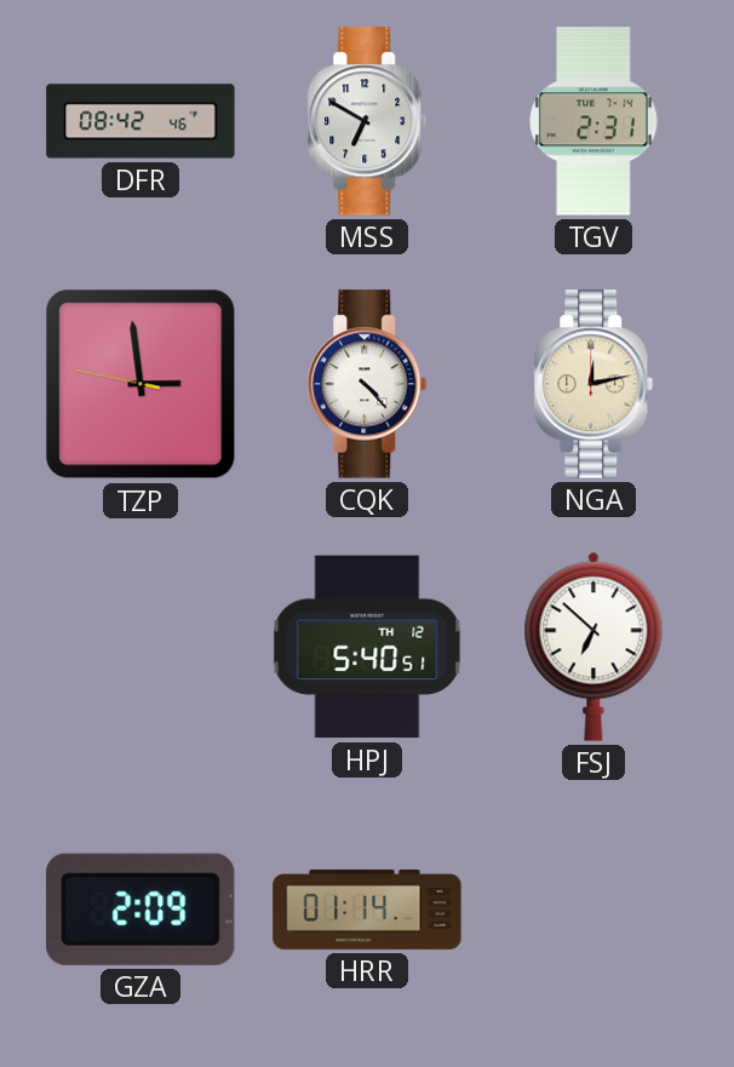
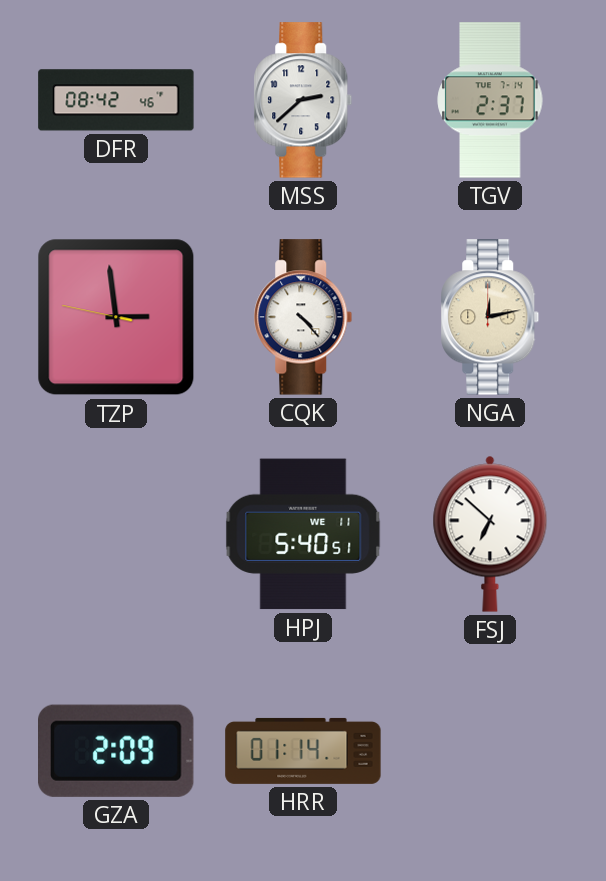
MSS: 6:50 -> 2:38
TGV: 2:31 -> 2:37
HPJ date: TH 12 -> WE 11
